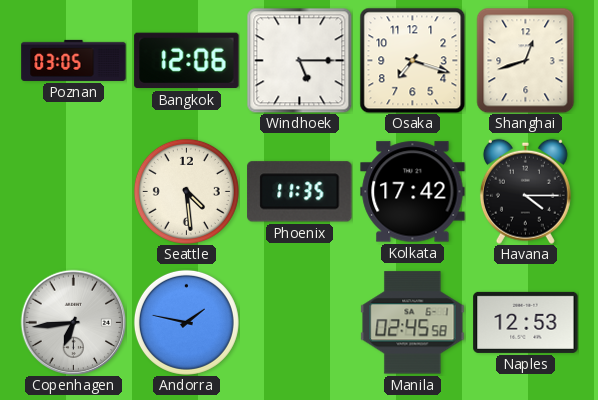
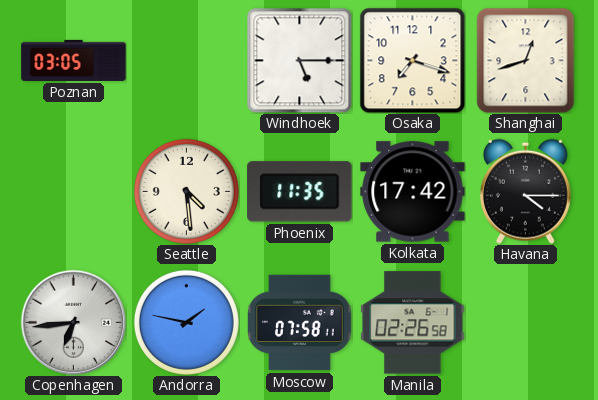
Bangkok: 12:06 -> none
Moscow: none -> 07:58
Manila: 02:45 -> 02:26
Naples: 12:53 -> none
